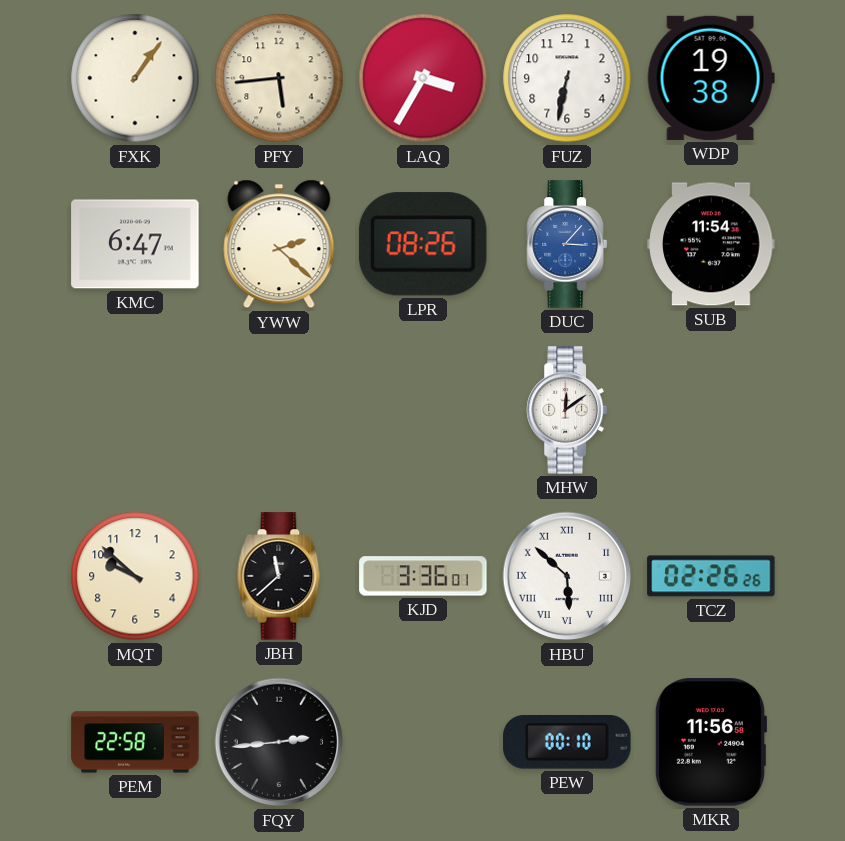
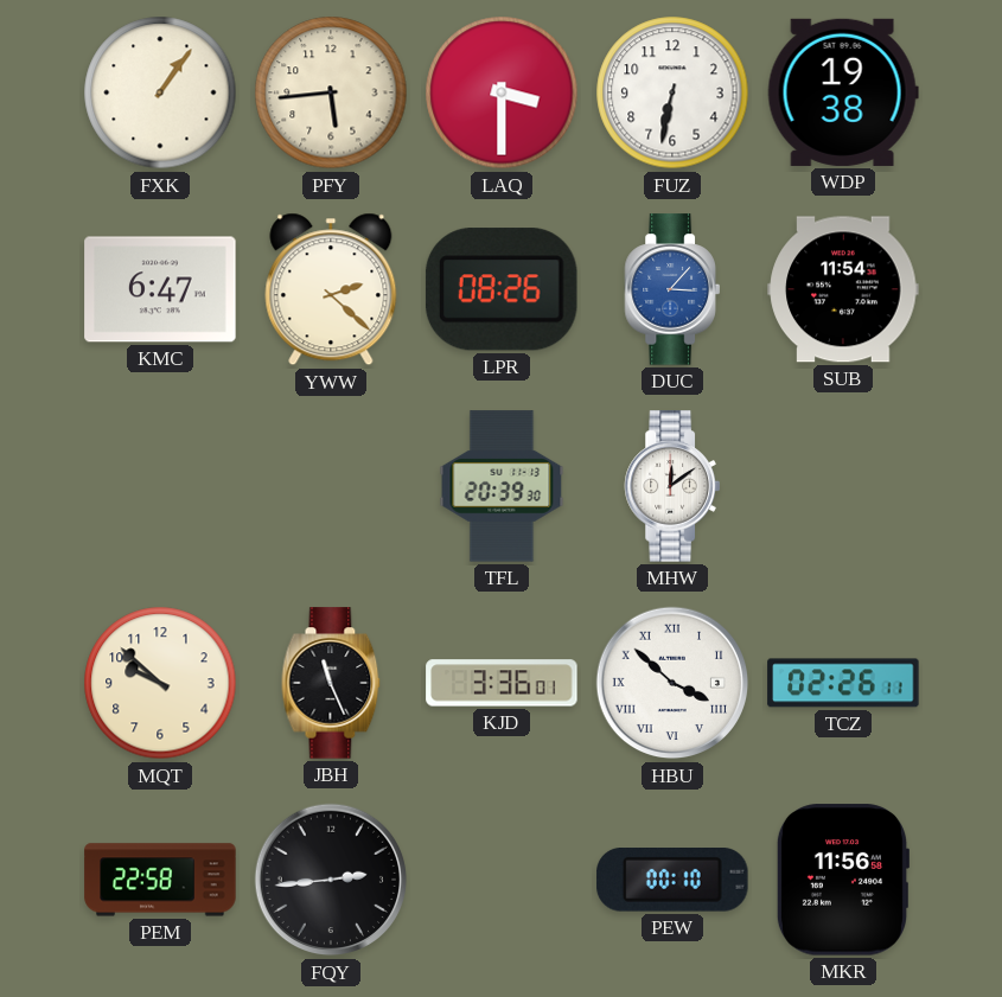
LAQ: 3:35 -> 3:30
TFL: none -> 20:39
JBH: 11:38 -> 11:26
HBU: 5:52 -> 3:52
TCZ: 02:26:26 -> 02:26:11
